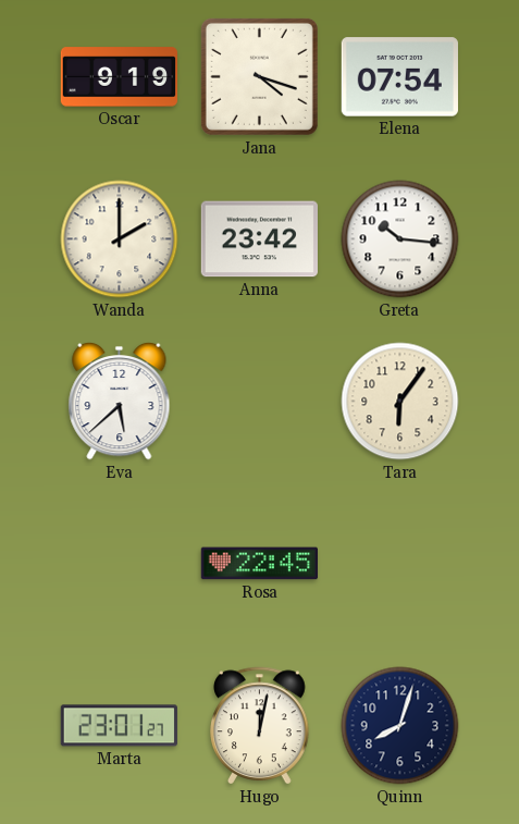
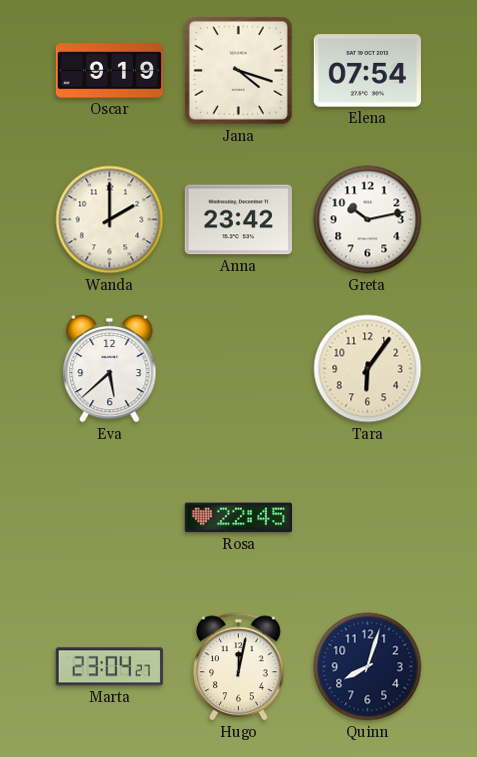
Greta: 10:16 -> 10:13
Marta: 23:01 -> 23:04
